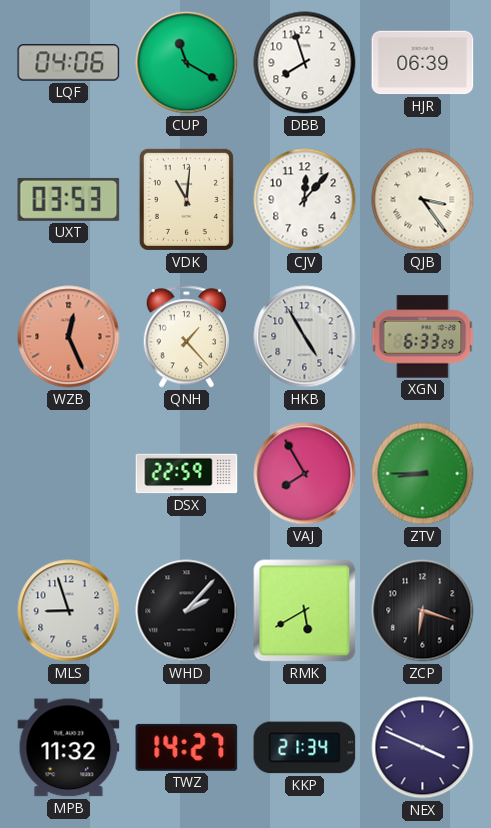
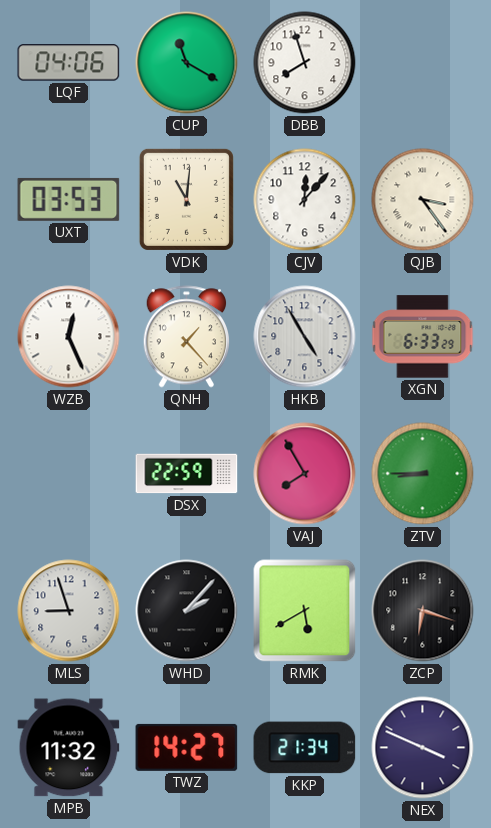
HJR: 06:39 -> none
WZB dial: salmon -> white
